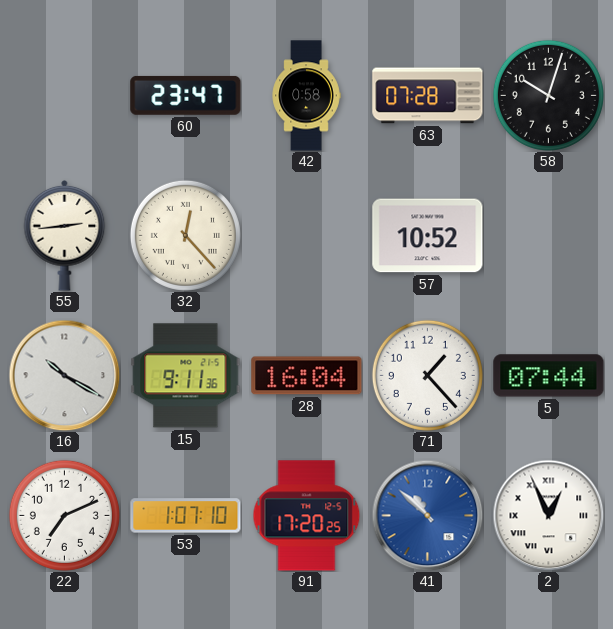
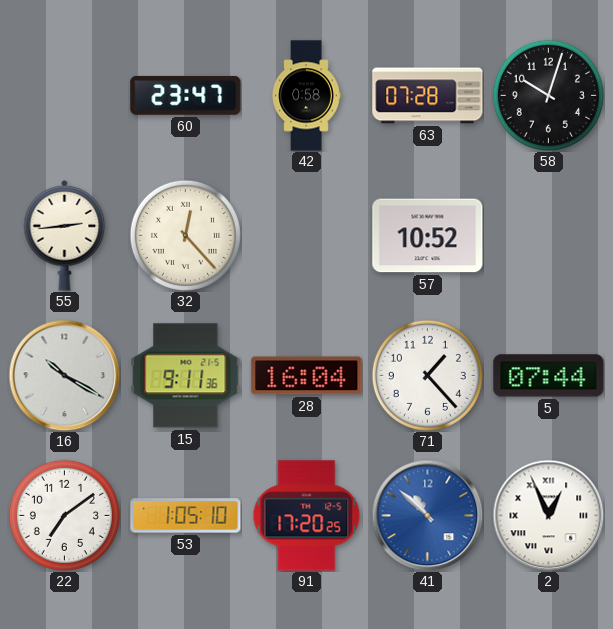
22: 7:11 -> 7:09
53: 1:07 -> 1:05
